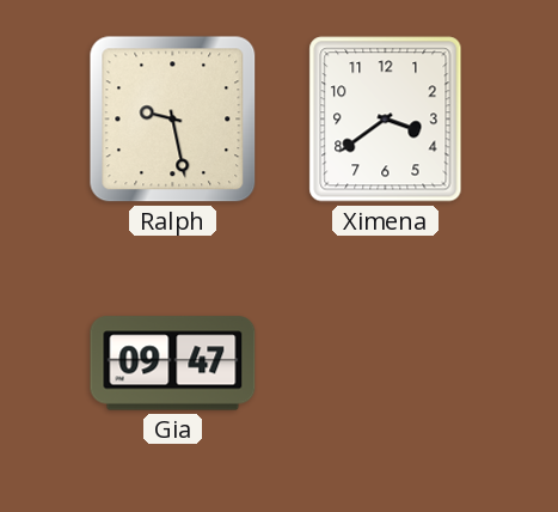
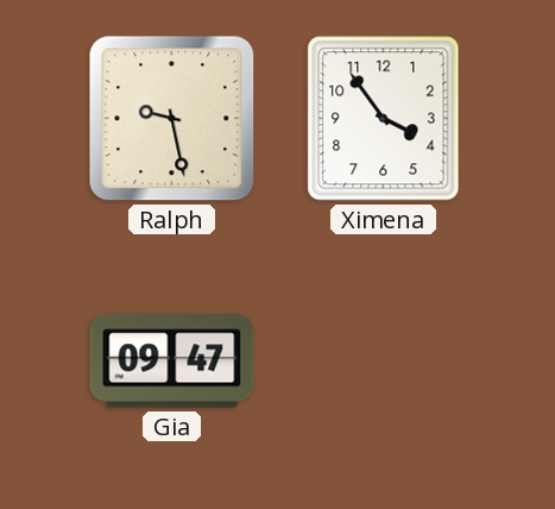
Ximena: 3:39 -> 3:54
